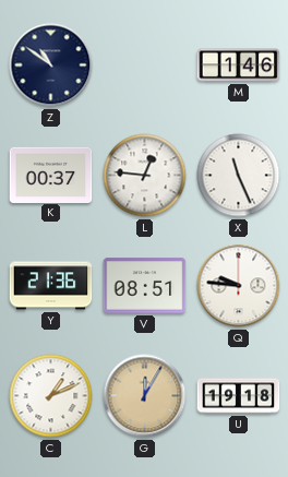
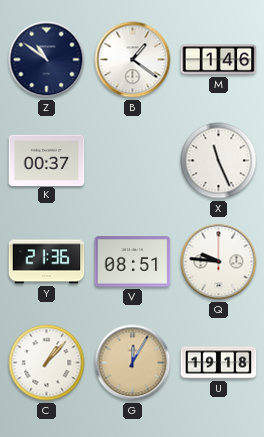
B: none -> 1:21
L: 12:46 -> none
C: 1:11 -> 1:07
